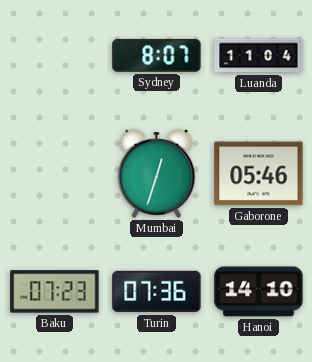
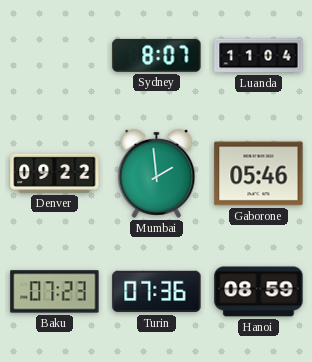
Denver: none -> 09:22
Mumbai: 12:33 -> 1:59
Hanoi: 14:10 -> 08:59
